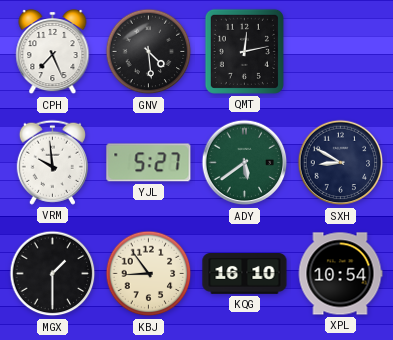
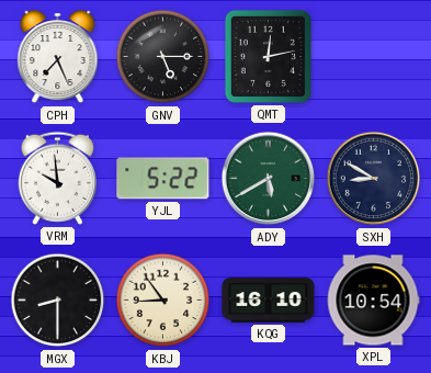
GNV: 4:29 -> 5:15
YJL: 5:27 -> 5:22
ADY: 5:39 -> 5:40
MGX: 1:30 -> 8:30
